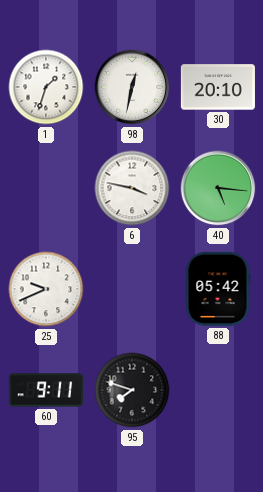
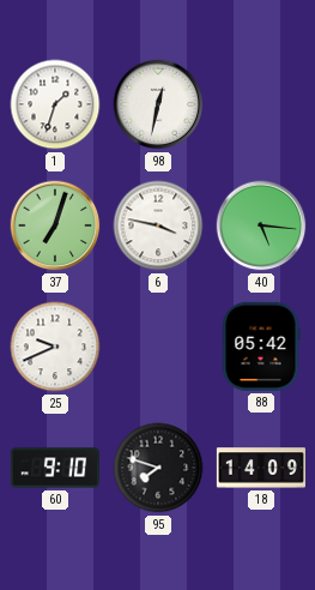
30: 20:10 -> none
37: none -> 7:03
60: 9:11 -> 9:10
18: none -> 14:09
